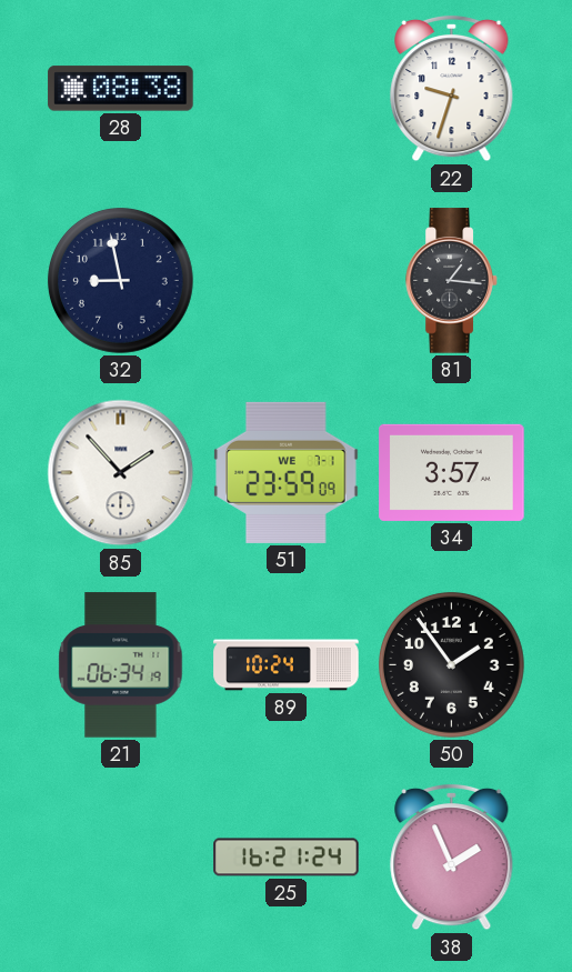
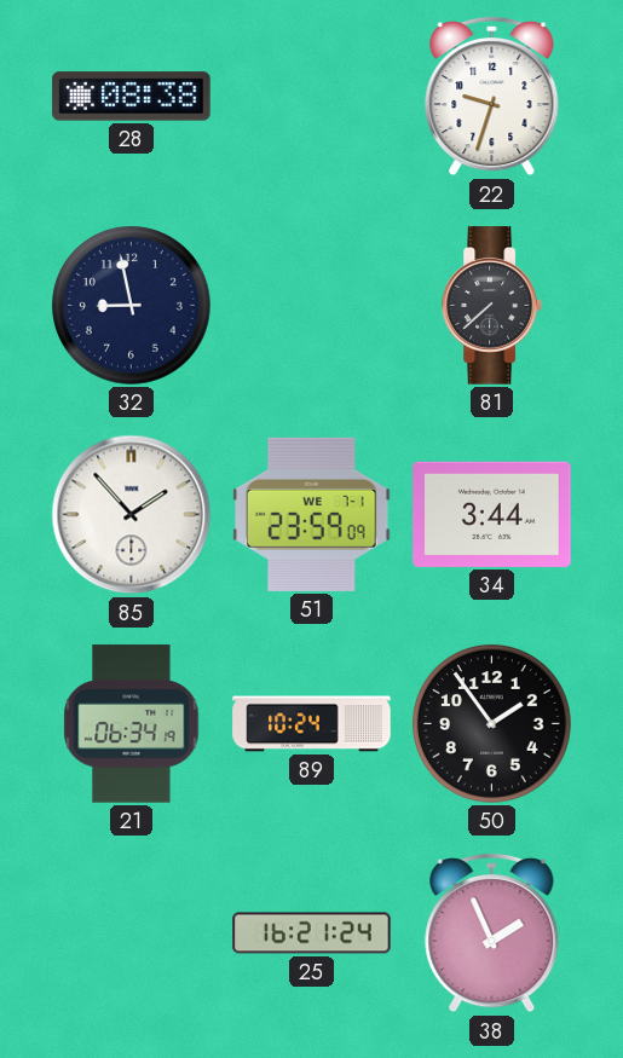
81: 1:16 -> 7:38
34: 3:57 -> 3:44
